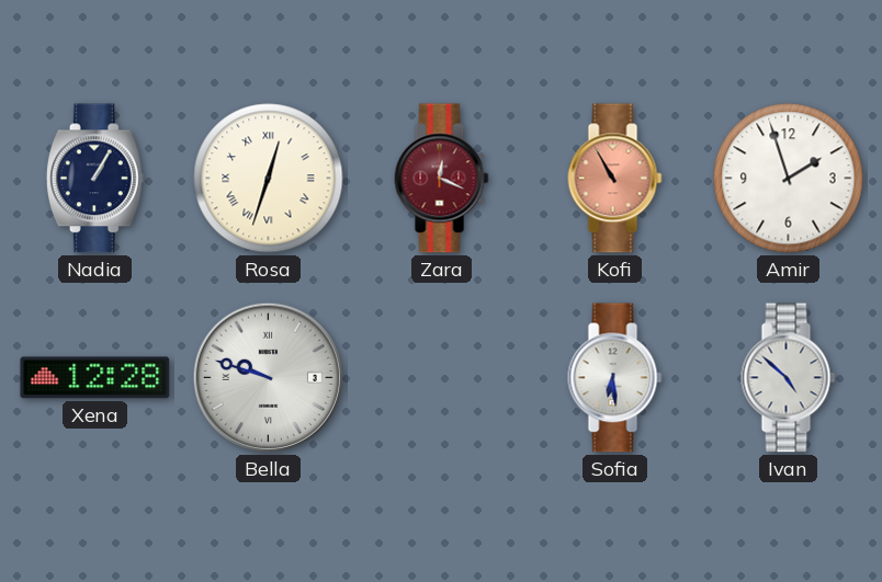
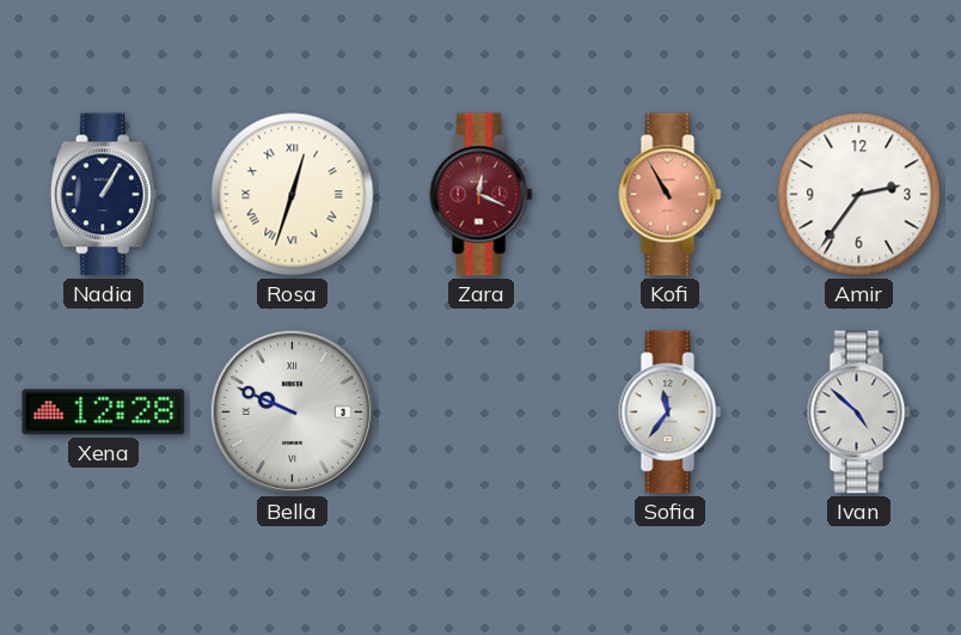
Amir: 1:57 -> 2:36
Bella: 9:48 -> 9:49
Sofia: 6:29 -> 11:36
